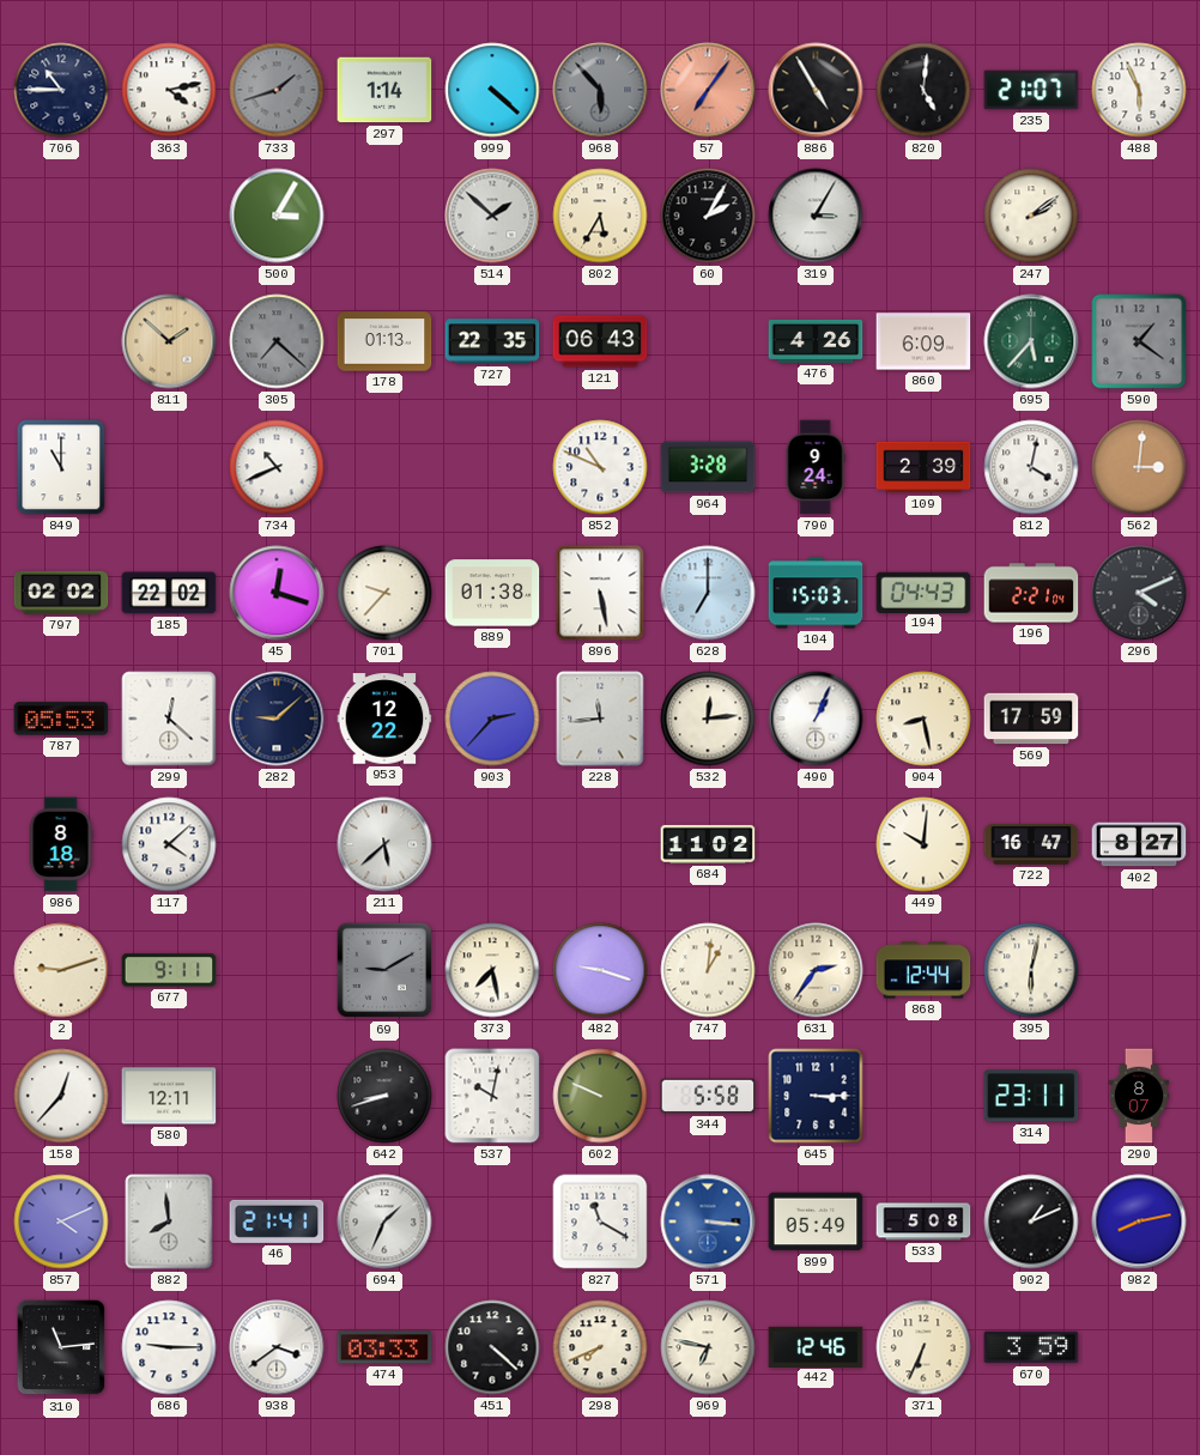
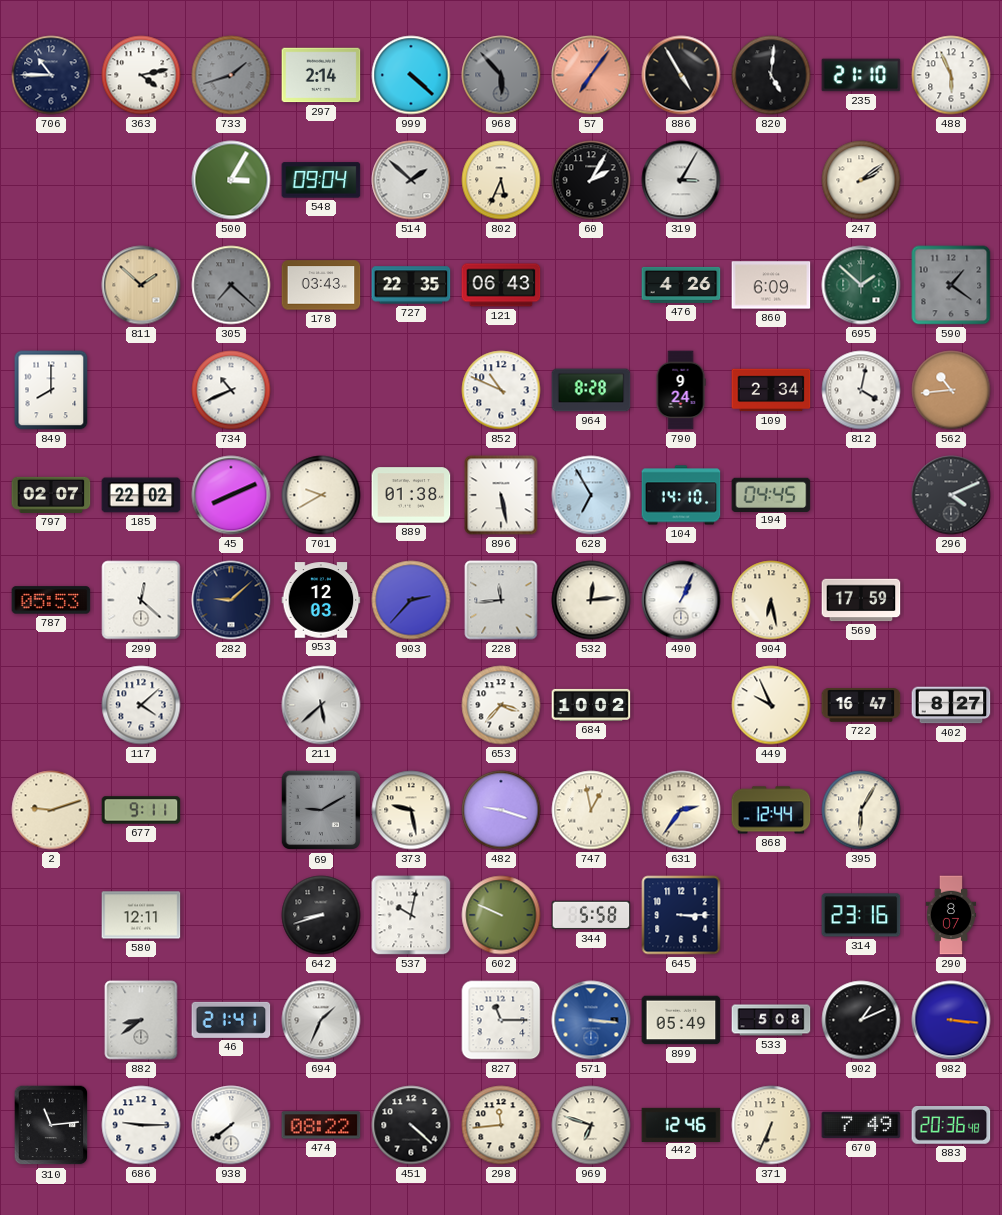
297: 1:14 -> 2:14
235: 21:07 -> 21:10
548: none -> 09:04
802: 5:35 -> 5:34
178: 01:13 -> 03:43
695: 5:37 -> 1:52
849: 11:00 -> 8:00
964: 3:28 -> 8:28
109: 2:39 -> 2:34
562: 3:01 -> 10:44
797: 02:02 -> 02:07
45: 12:18 -> 8:11
701: 9:37 -> 9:40
628: 7:00 -> 6:55
104: 15:03 -> 14:10
194: 04:43 -> 04:45
196: 2:21 -> none
953: 12:22 -> 12:03
904: 8:28 -> 6:28
986: 8:18 -> none
653: none -> 3:37
684: 11:02 -> 10:02
449: 10:01 -> 9:56
373: 7:28 -> 9:28
747: 1:01 -> 12:58
395: 6:02 -> 6:05
158: 12:37 -> none
314: 23:11 -> 23:16
857: 4:11 -> none
882: 7:59 -> 8:39
827: 11:20 -> 11:15
982: 8:13 -> 3:16
938: 3:39 -> 7:39
474: 03:33 -> 08:22
298: 7:41 -> 11:44
969: 6:47 -> 6:48
670: 3:59 -> 7:49
883: none -> 20:36
